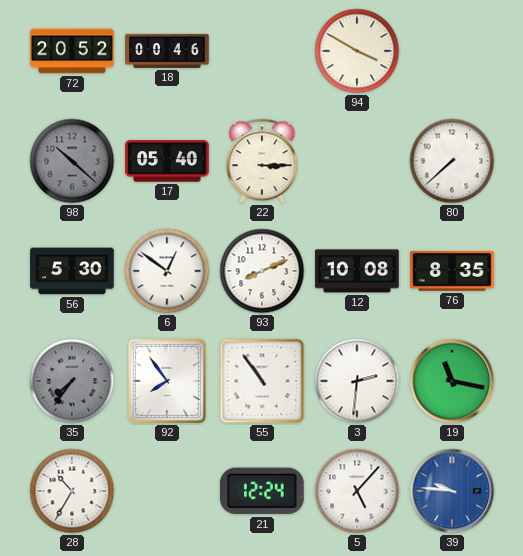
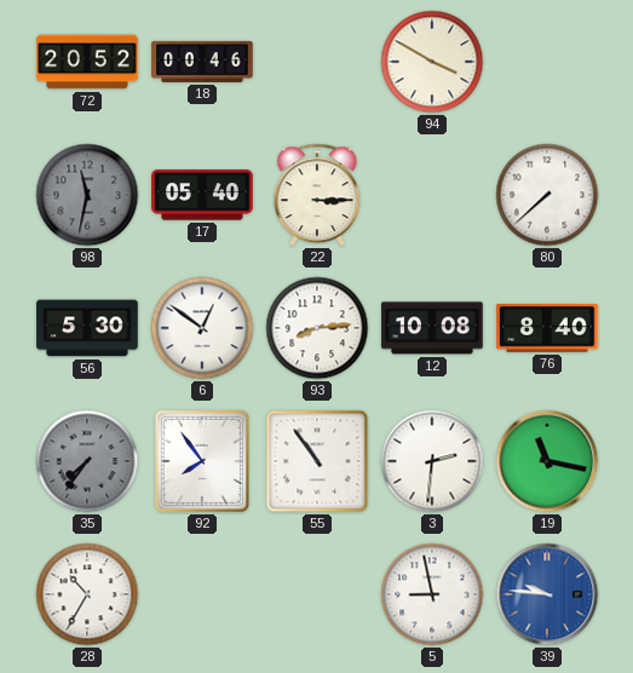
98: 10:22 -> 11:32
93: 8:11 -> 8:14
76: 8:35 -> 8:40
21: 12:24 -> none
5: 5:07 -> 8:58
